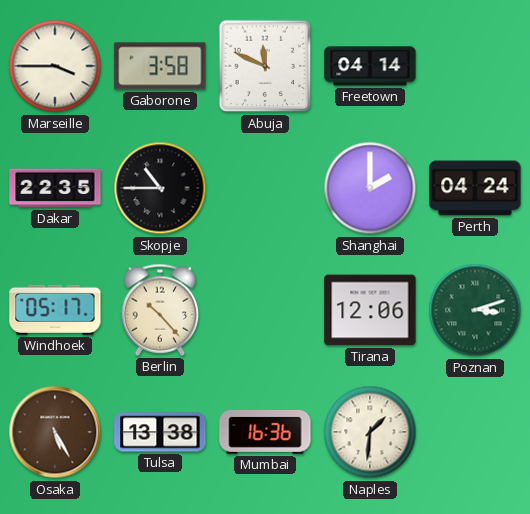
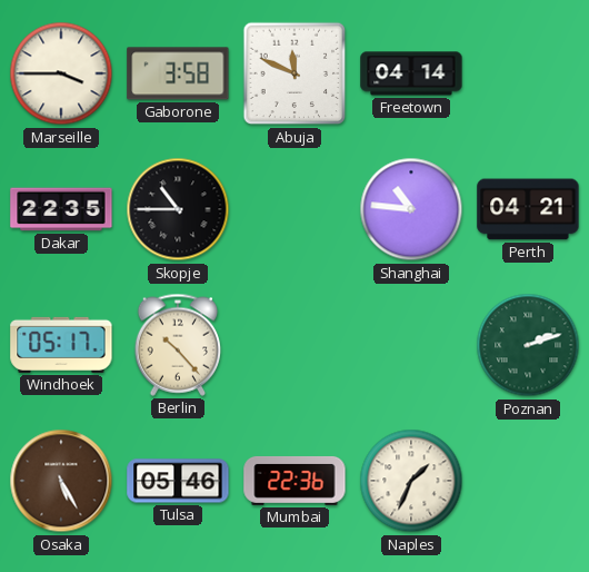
Shanghai: 2:00 -> 10:46
Perth: 04:24 -> 04:21
Tirana: 12:06 -> none
Poznan: 3:12 -> 2:12
Tulsa: 13:38 -> 05:46
Mumbai: 16:36 -> 22:36
Naples: 1:31 -> 1:34
